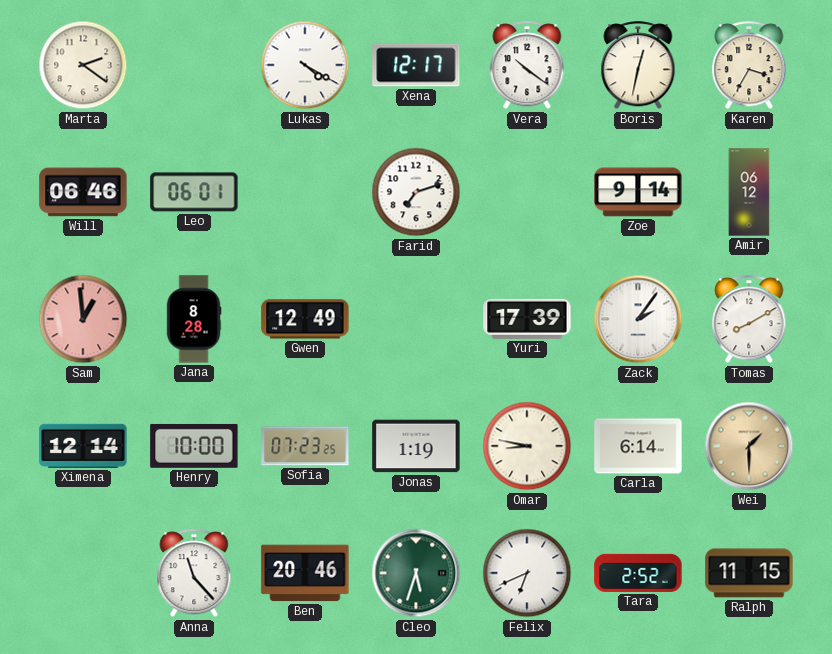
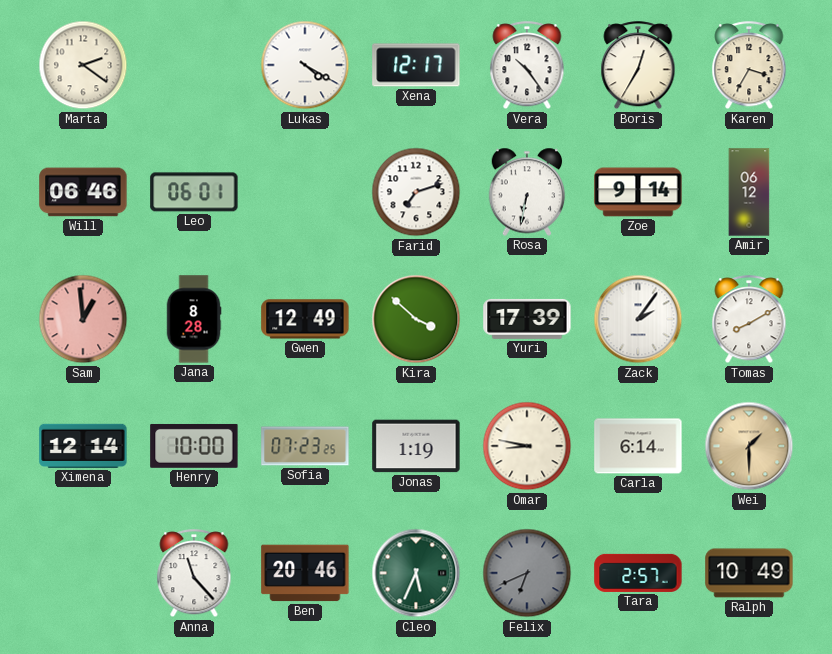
Vera: 10:21 -> 10:24
Boris: 12:32 -> 12:35
Rosa: none -> 6:32
Kira: none -> 3:52
Cleo: 5:33 -> 5:34
Felix dial: white -> grey
Tara: 2:52 -> 2:57
Ralph: 11:15 -> 10:49
